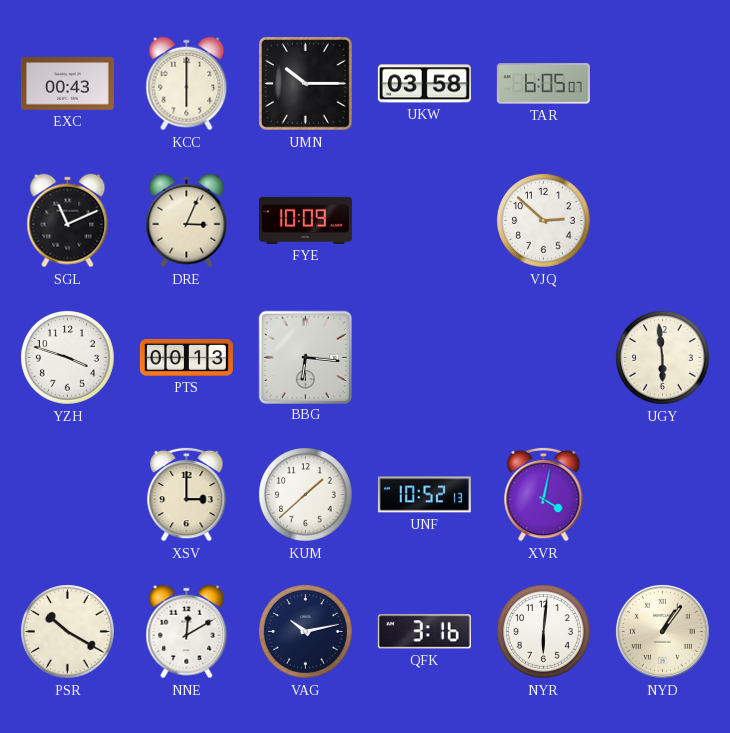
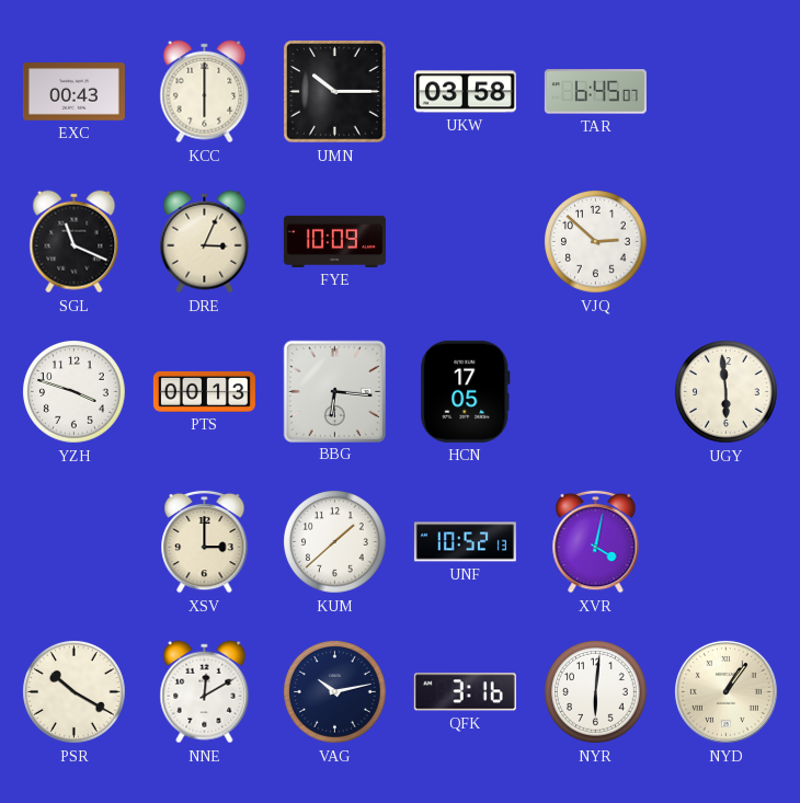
TAR: 6:05 -> 6:45
SGL: 11:11 -> 11:19
HCN: none -> 17:05
